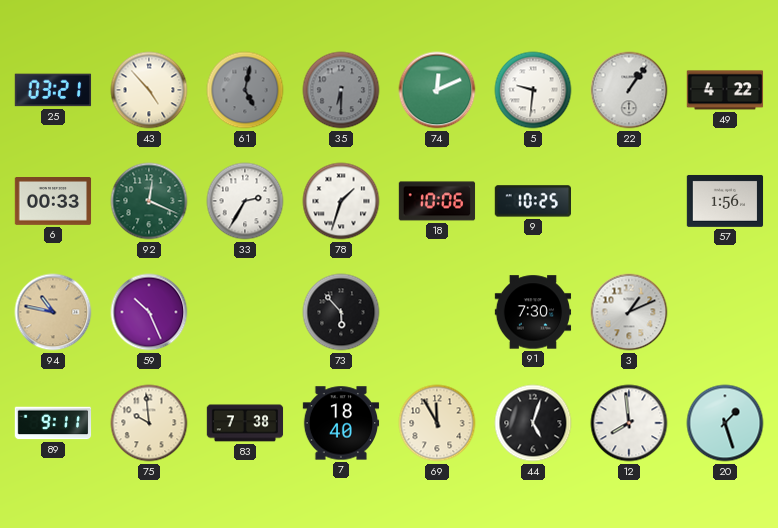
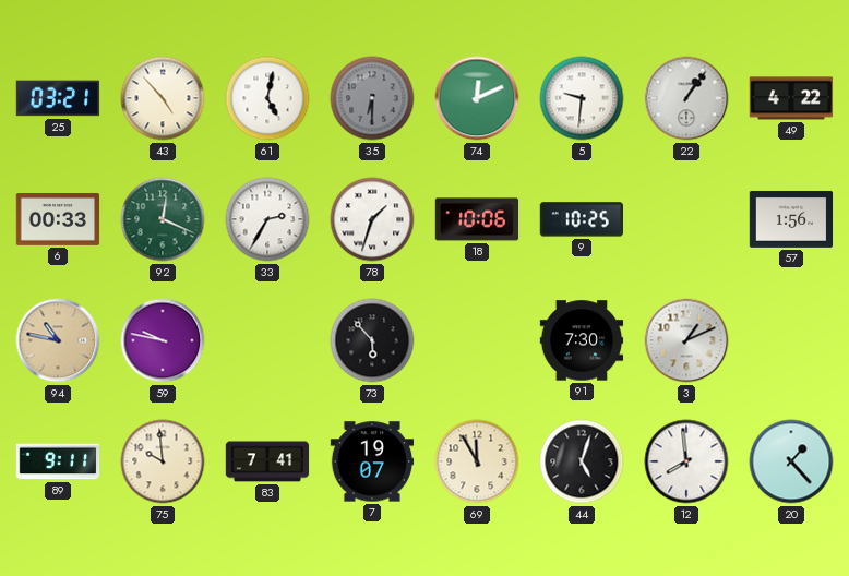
61 dial: grey -> white
59: 10:26 -> 9:47
83: 7:38 -> 7:41
7: 18:40 -> 19:07
20: 1:27 -> 1:23
